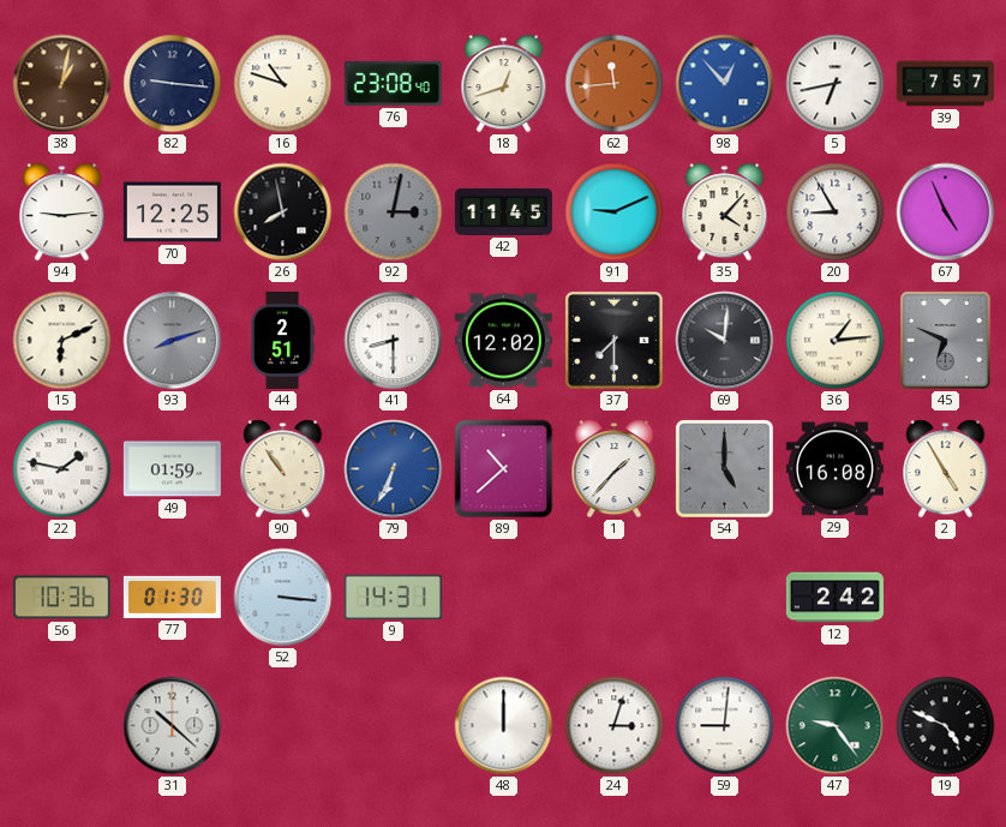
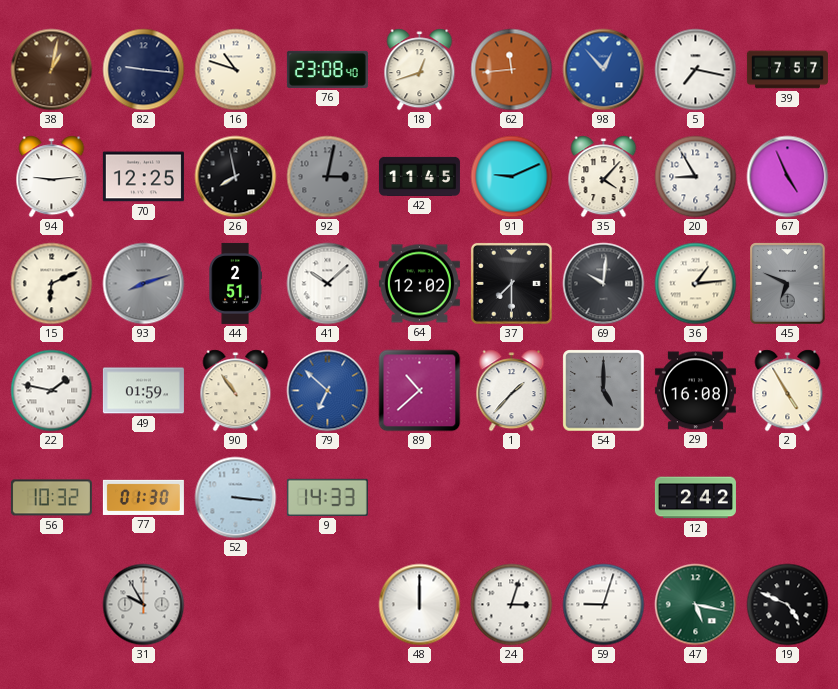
5: 6:43 -> 7:17
41: 8:30 -> 10:08
79: 6:34 -> 6:52
56: 10:36 -> 10:32
9: 14:31 -> 14:33
31: 10:22 -> 9:55
59: 9:01 -> 9:03
47: 9:24 -> 5:17
